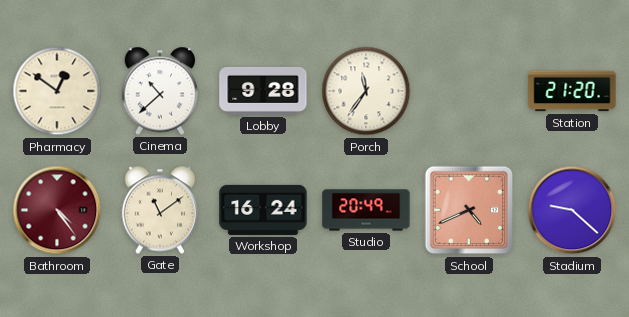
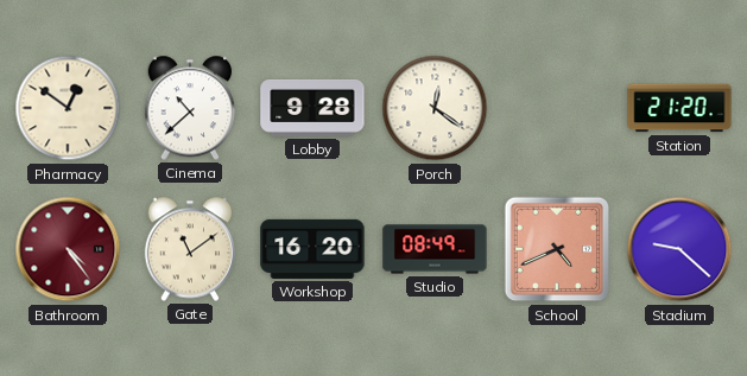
Porch: 11:36 -> 12:21
Workshop: 16:24 -> 16:20
Studio: 20:49 -> 08:49
